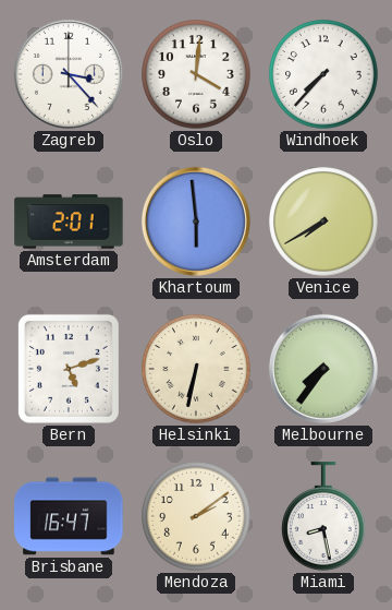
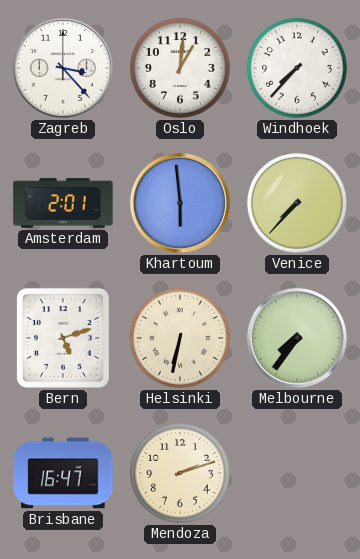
Oslo: 4:01 -> 1:01
Venice: 7:40 -> 7:37
Mendoza: 2:09 -> 2:12
Miami: 8:28 -> none
